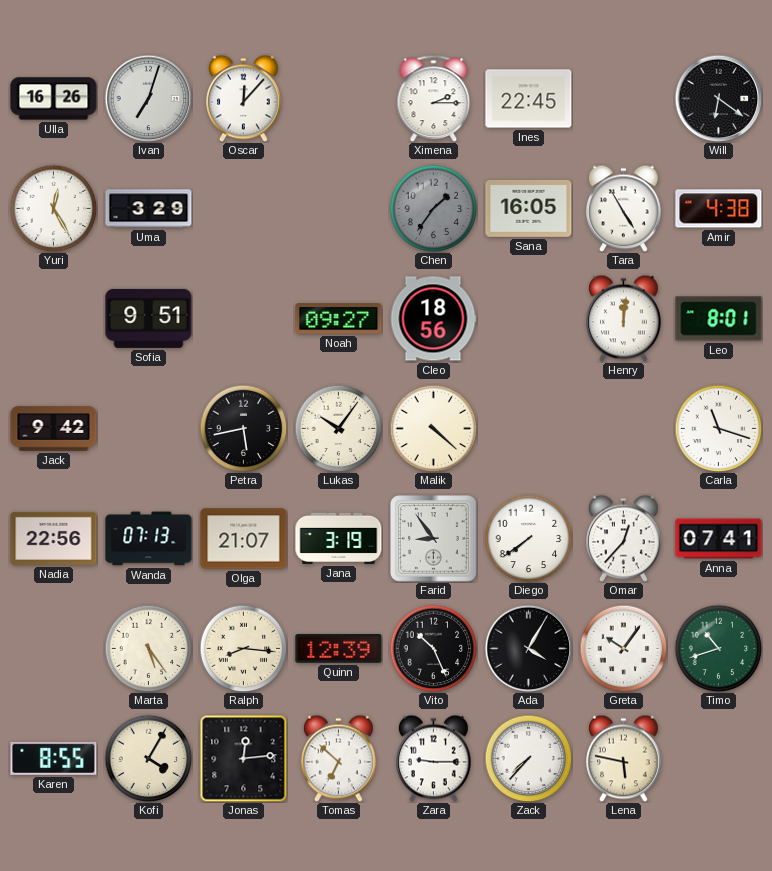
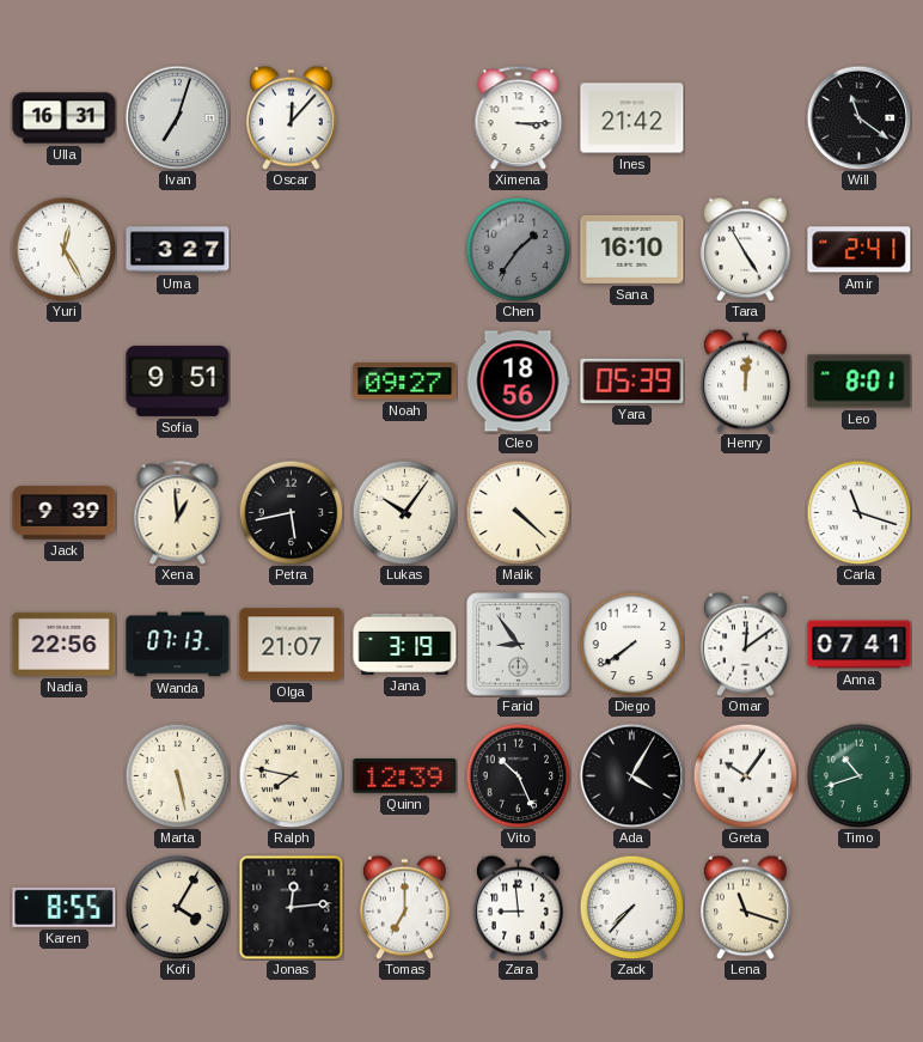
Ulla: 16:26 -> 16:31
Ximena: 2:15 -> 3:15
Ines: 22:45 -> 21:42
Will: 6:21 -> 11:21
Uma: 3:29 -> 3:27
Sana: 16:05 -> 16:10
Amir: 4:38 -> 2:41
Yara: none -> 05:39
Jack: 9:42 -> 9:39
Xena: none -> 12:59
Omar: 12:37 -> 12:09
Marta: 5:24 -> 5:28
Ralph: 8:16 -> 7:47
Tomas: 6:52 -> 7:00
Zara: 9:15 -> 8:59
Lena: 5:47 -> 11:18
